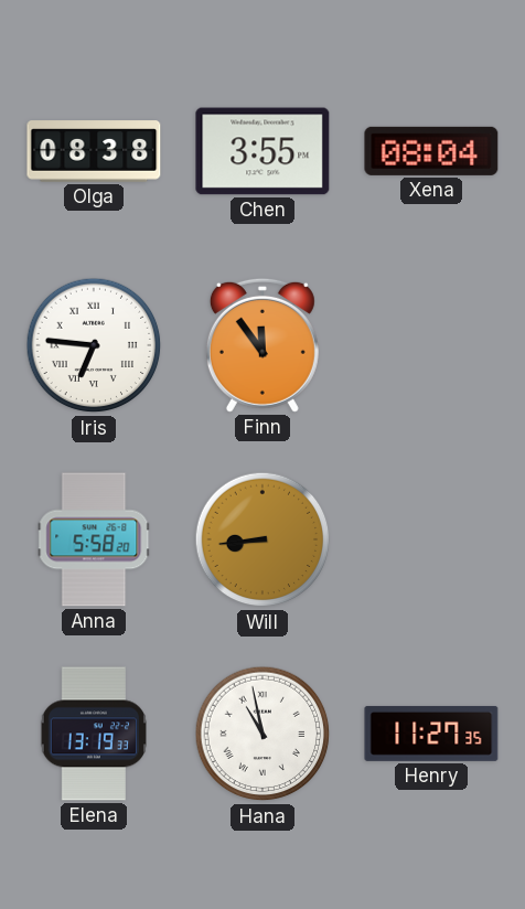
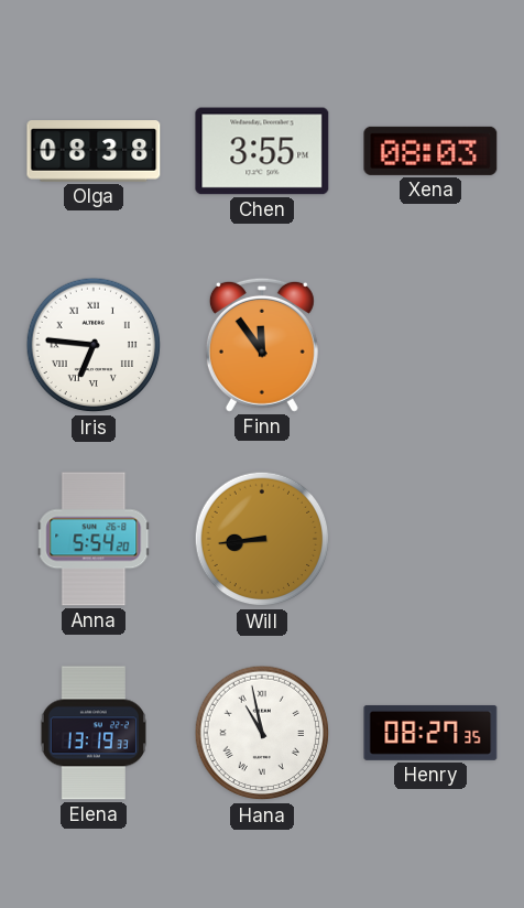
Xena: 08:04 -> 08:03
Anna: 5:58 -> 5:54
Henry: 11:27 -> 08:27
